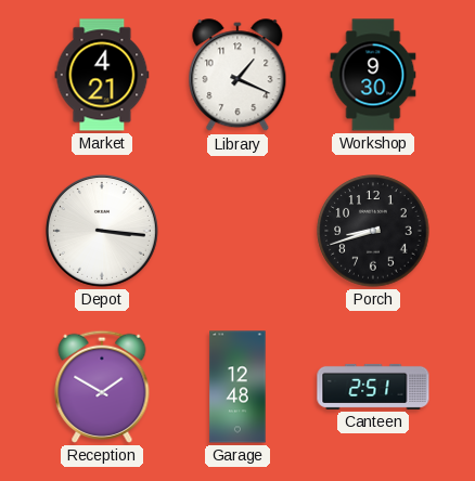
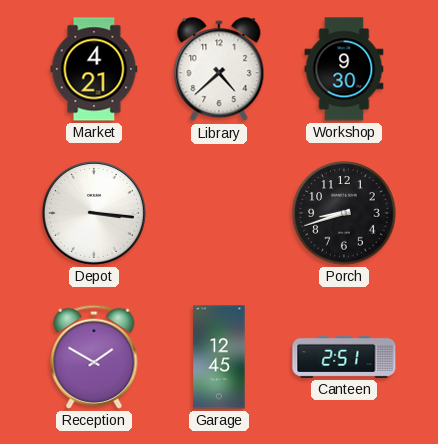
Library: 1:19 -> 4:38
Garage: 12:48 -> 12:45
